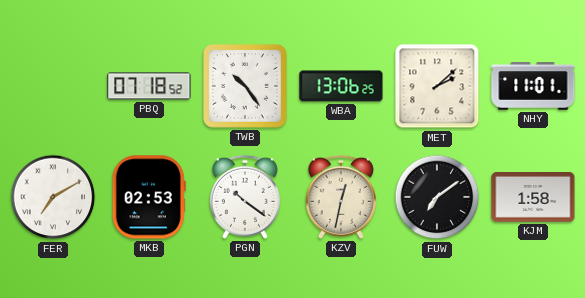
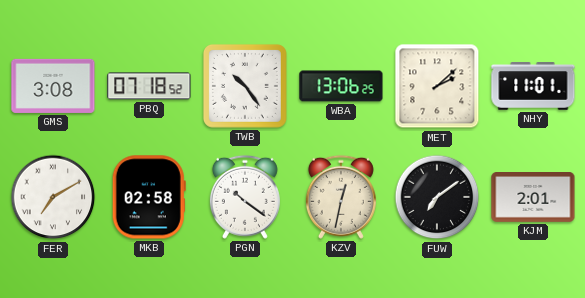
GMS: none -> 3:08
MKB: 02:53 -> 02:58
KJM: 1:58 -> 2:01
